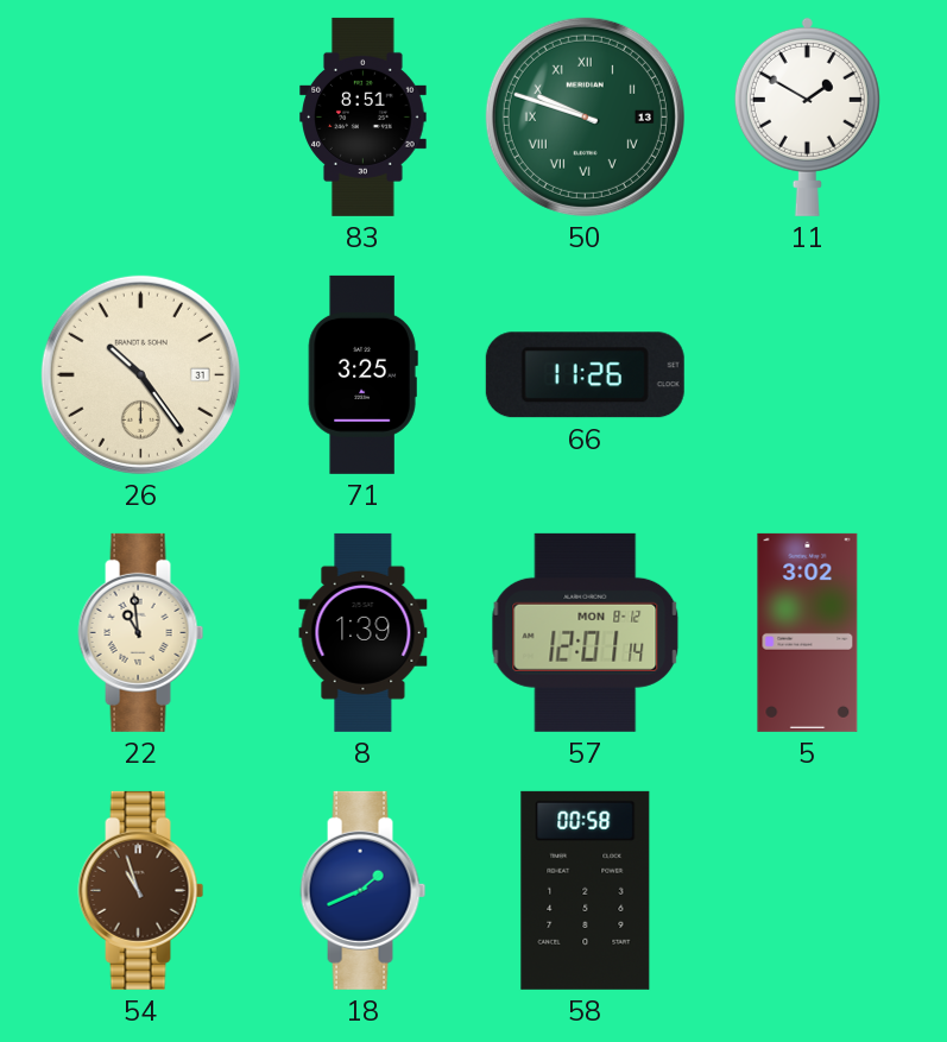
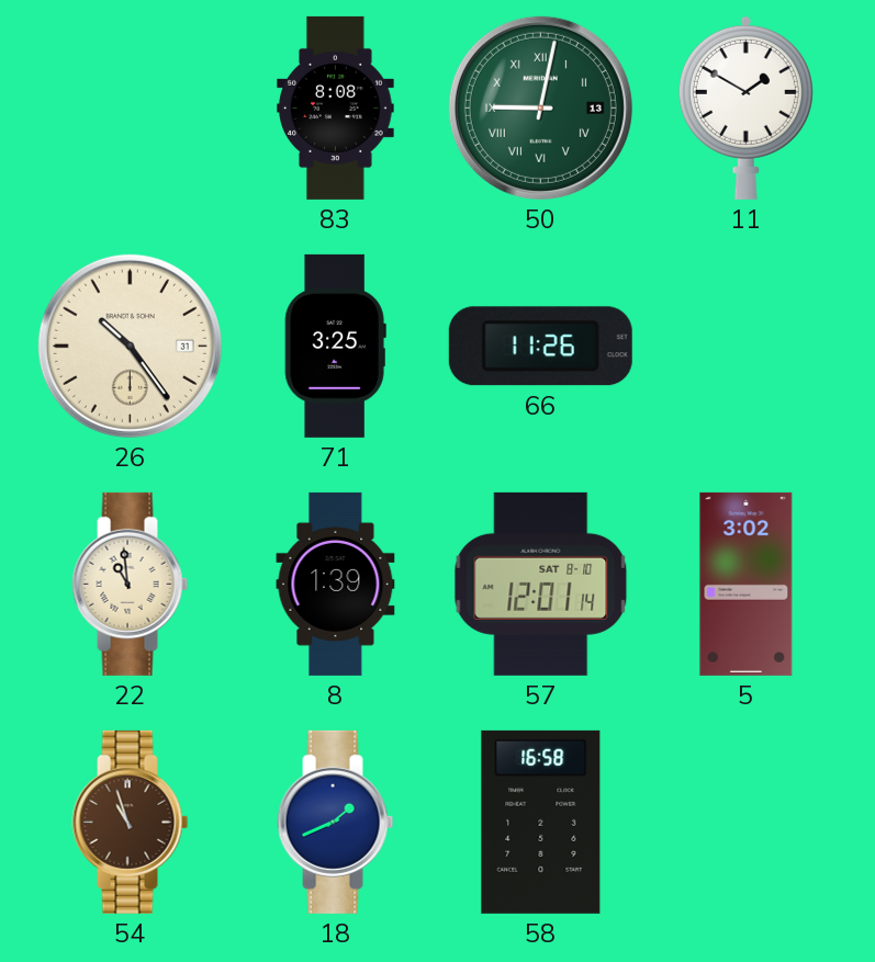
83: 8:51 -> 8:08
50: 9:48 -> 9:02
57 date: MON 8-12 -> SAT 8-10
58: 00:58 -> 16:58
